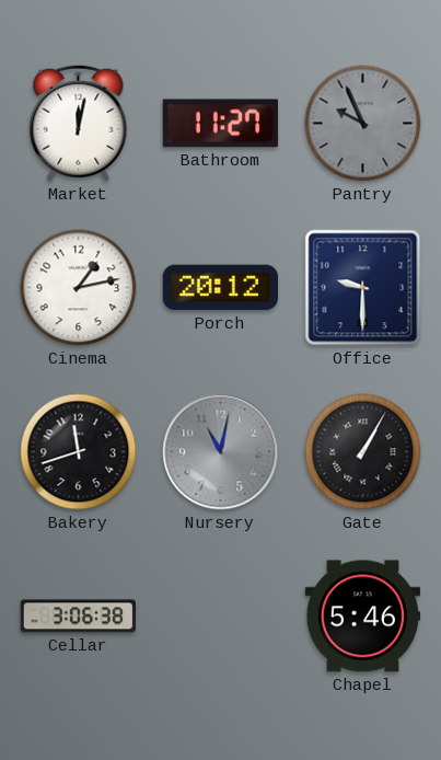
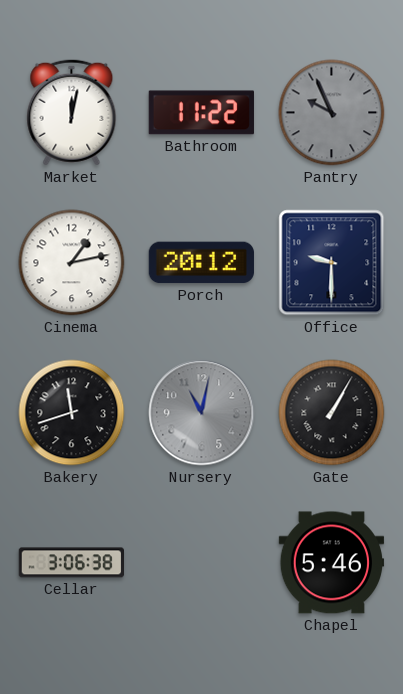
Bathroom: 11:27 -> 11:22
